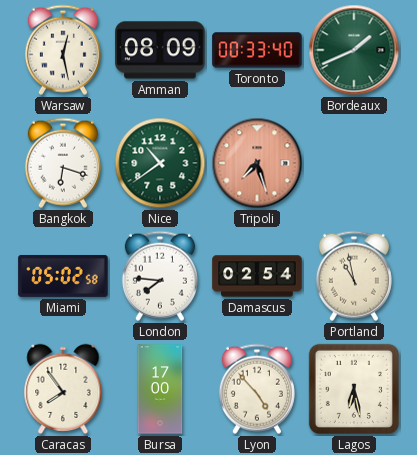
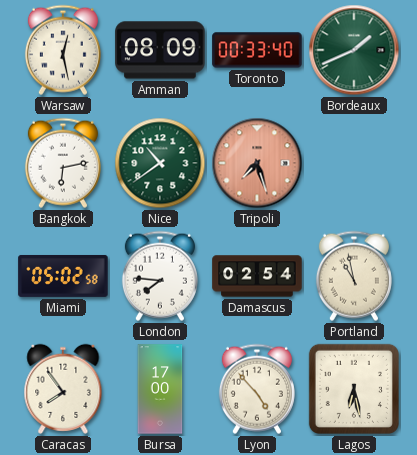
Bangkok: 6:18 -> 6:13
